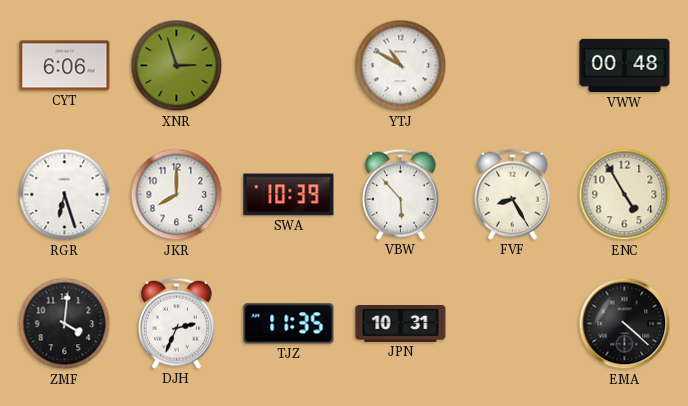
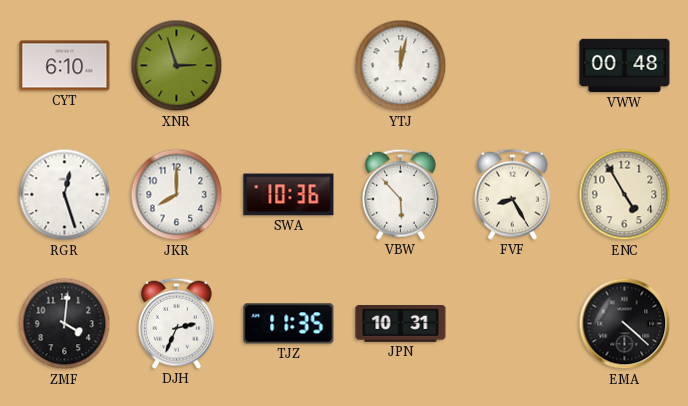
CYT: 6:06 -> 6:10
YTJ: 10:50 -> 12:02
RGR: 6:27 -> 12:27
SWA: 10:39 -> 10:36
